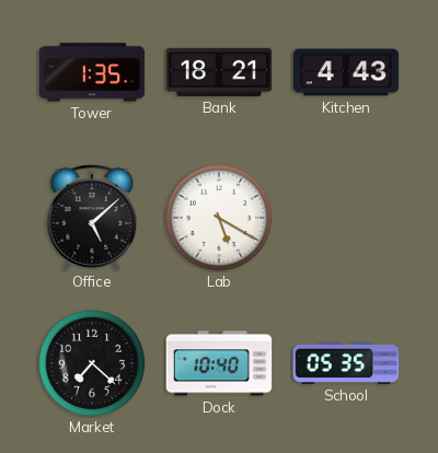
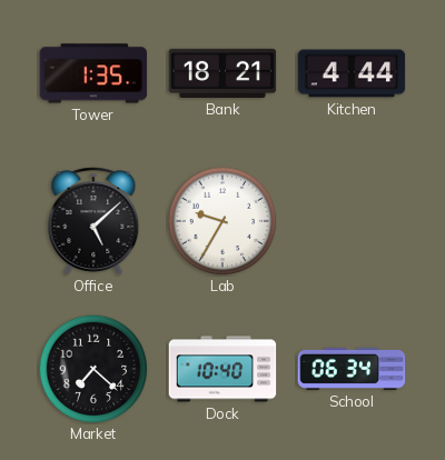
Kitchen: 4:43 -> 4:44
Lab: 5:20 -> 9:35
School: 05:35 -> 06:34
